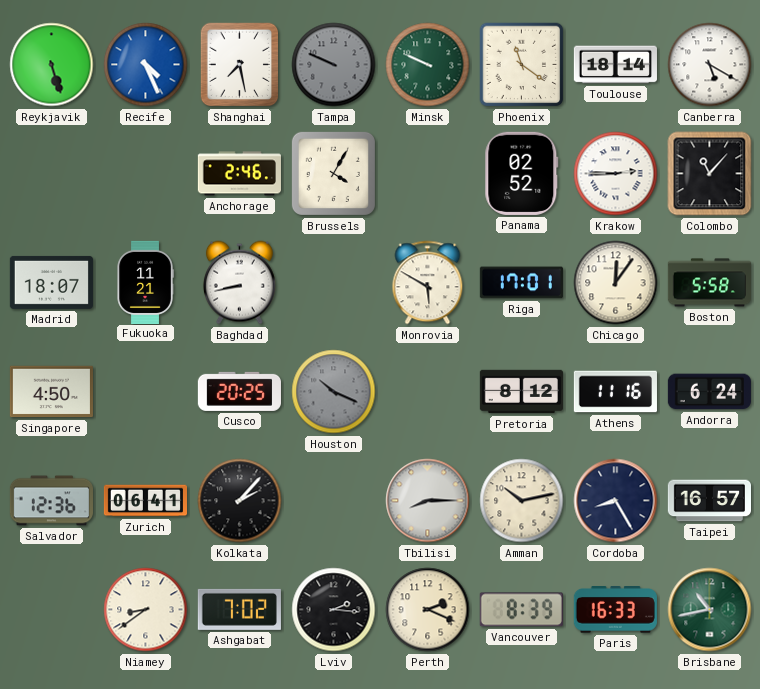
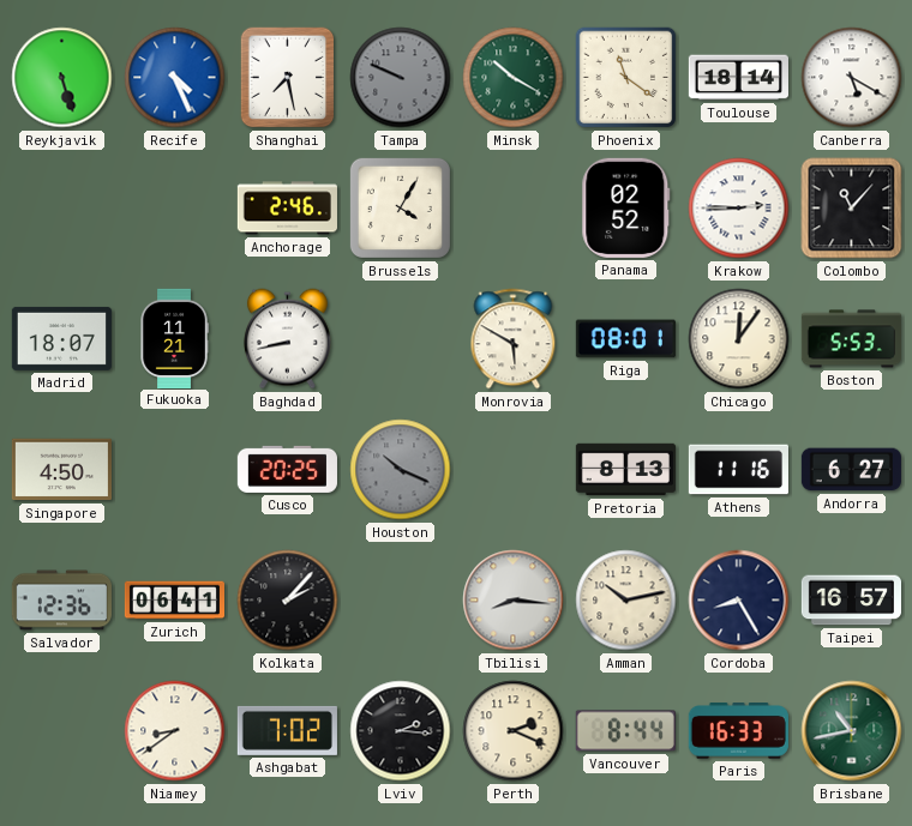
Minsk: 9:49 -> 10:20
Riga: 17:01 -> 08:01
Boston: 5:58 -> 5:53
Pretoria: 8:12 -> 8:13
Andorra: 6:24 -> 6:27
Tbilisi: 8:15 -> 8:16
Vancouver: 8:39 -> 8:44
